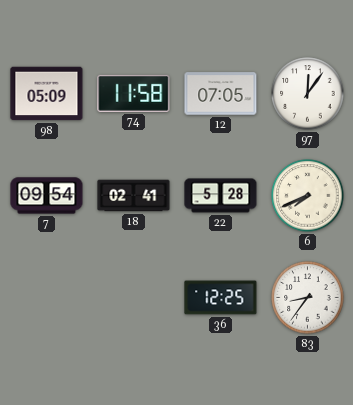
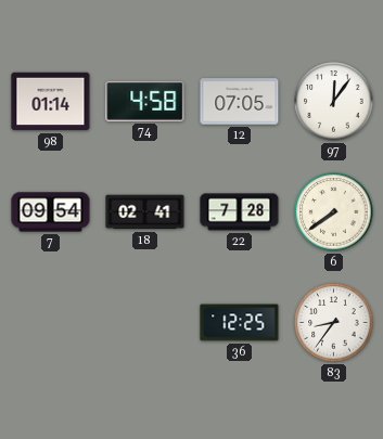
98: 05:09 -> 01:14
74: 11:58 -> 4:58
22: 5:28 -> 7:28
6: 7:41 -> 7:39
